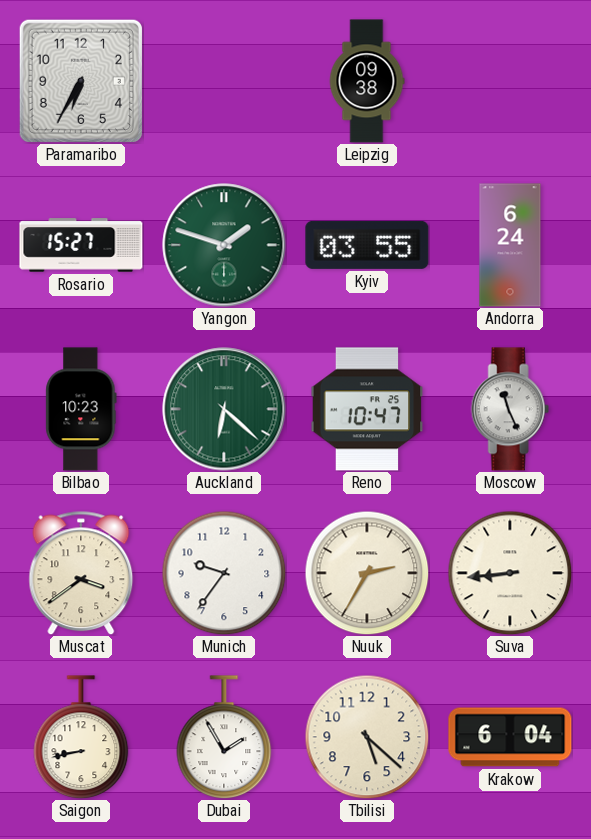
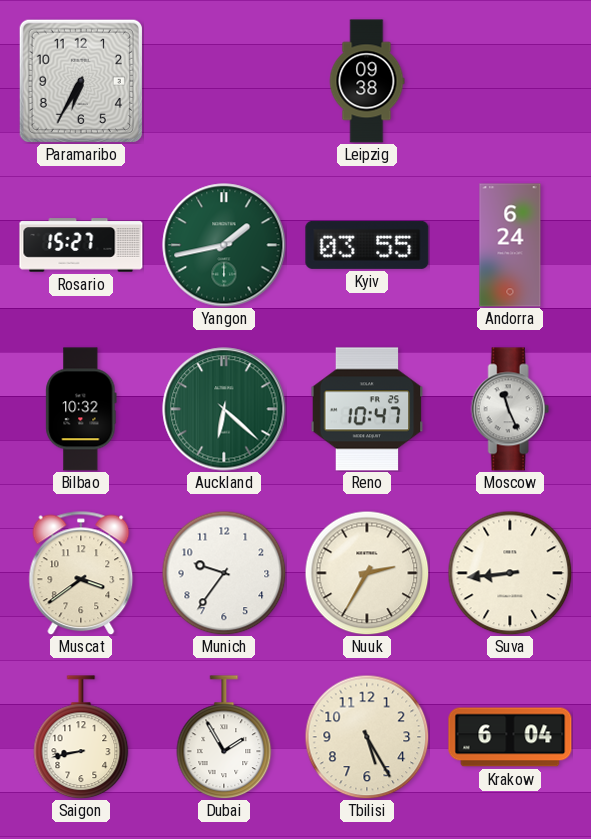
Yangon: 1:48 -> 1:43
Bilbao: 10:23 -> 10:32
Tbilisi: 5:22 -> 5:25
